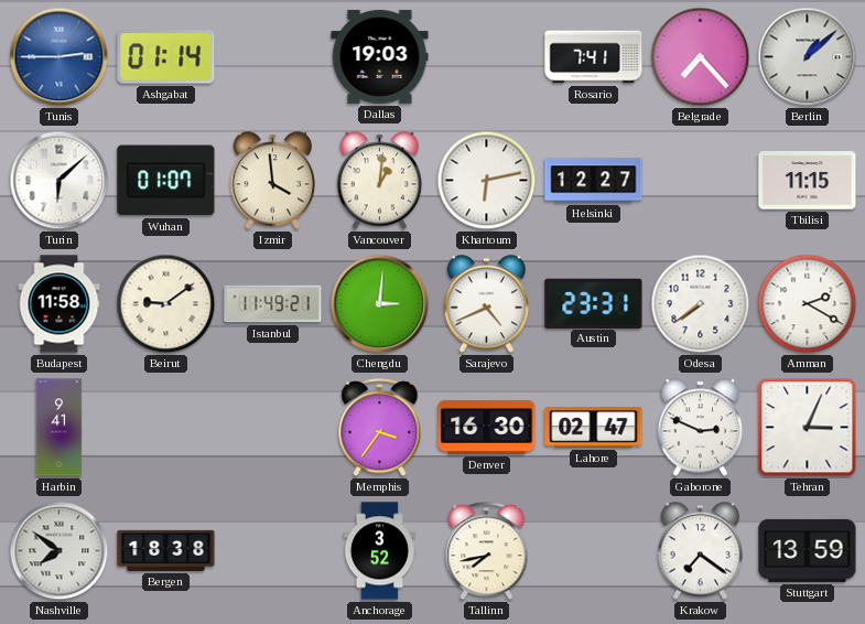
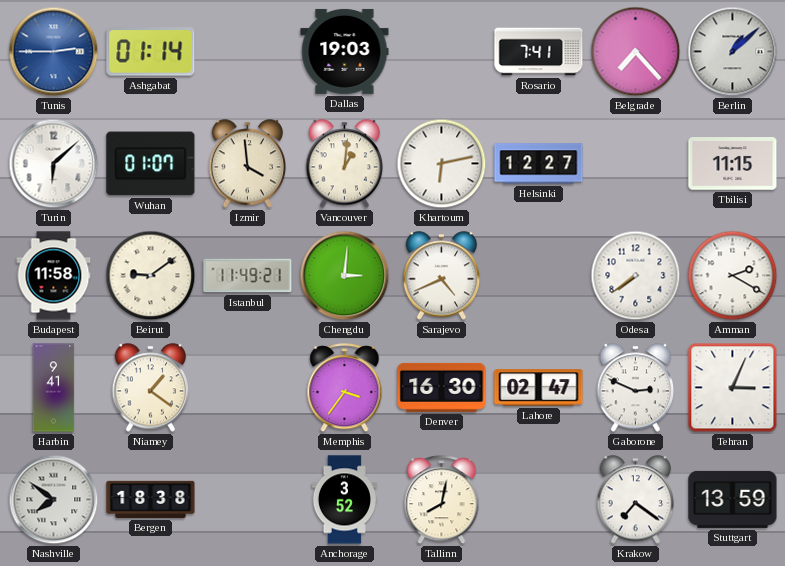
Austin: 23:31 -> none
Niamey: none -> 1:21
Tallinn: 7:43 -> 8:02
